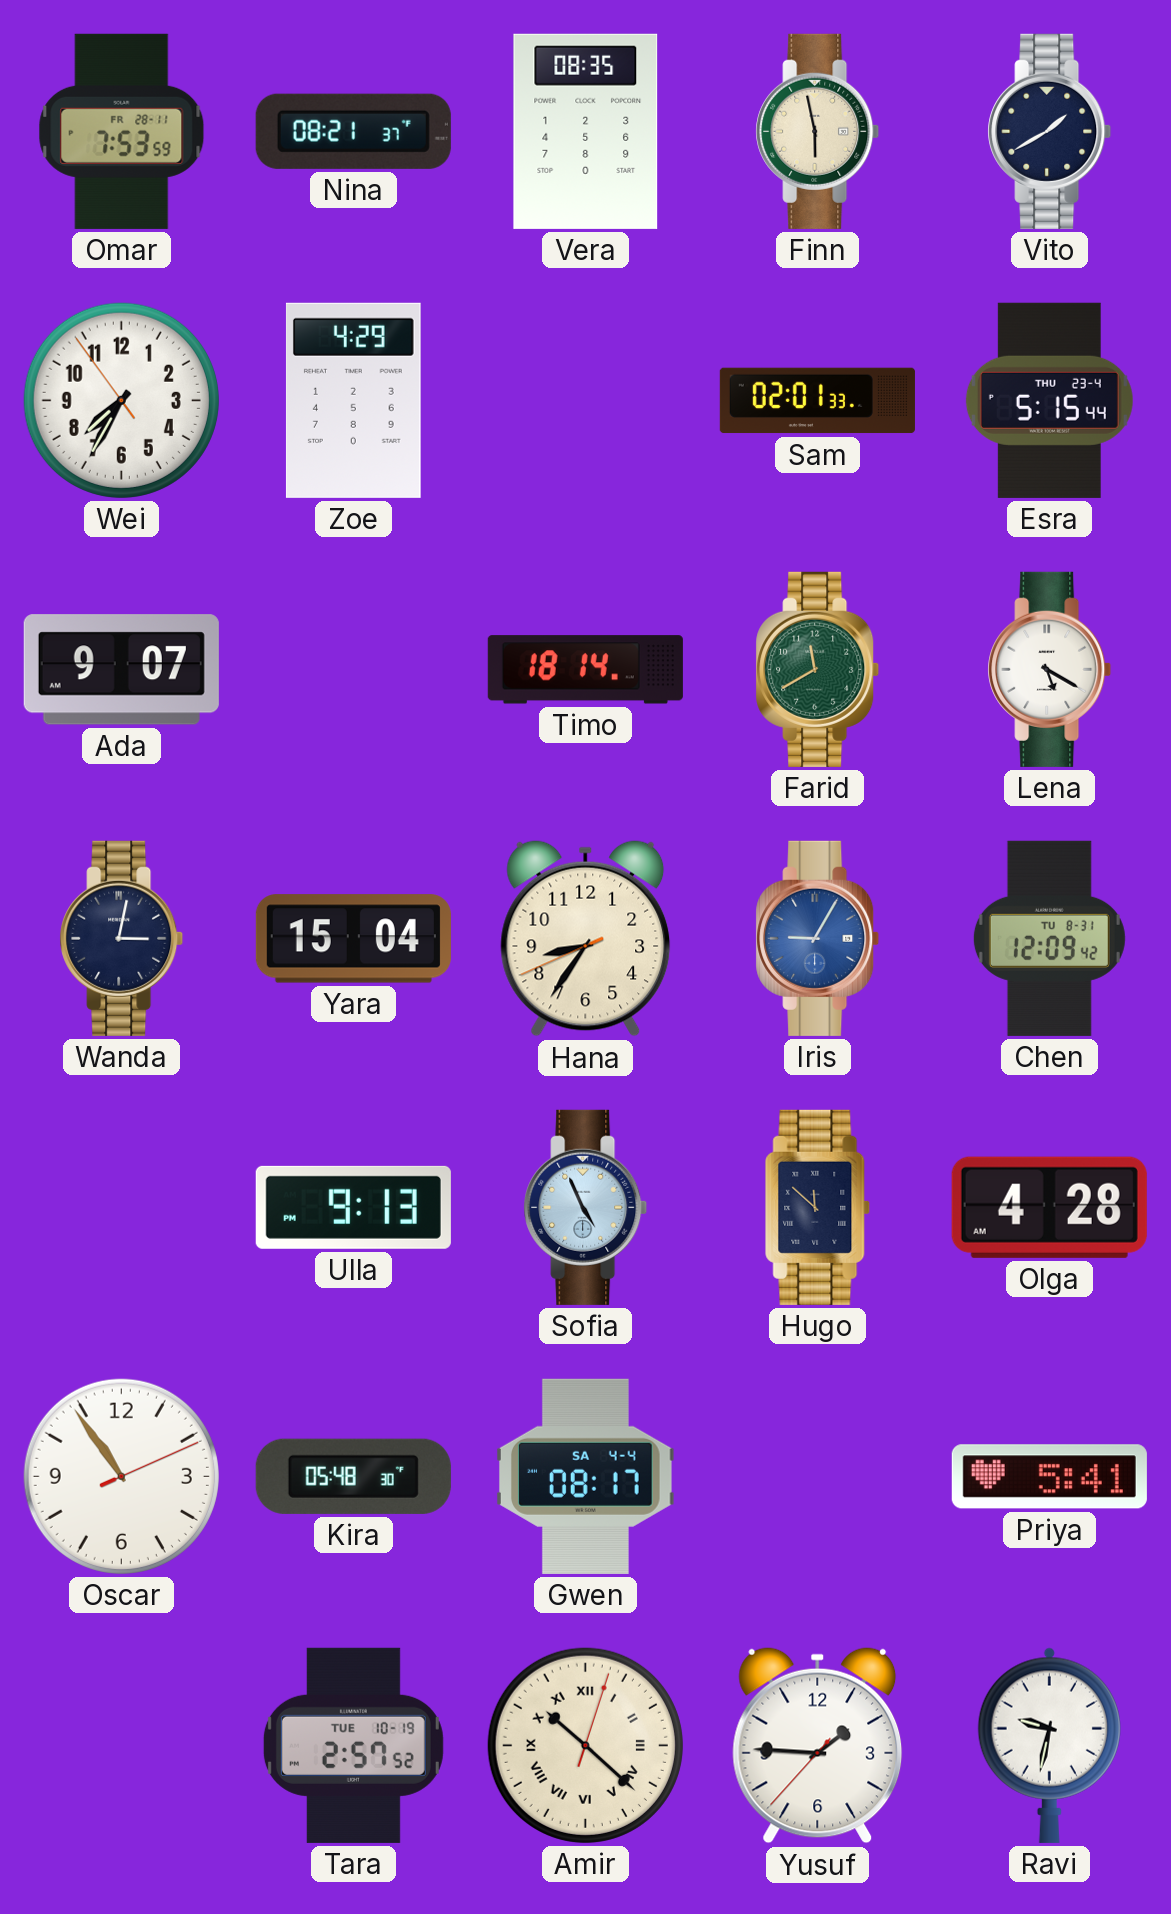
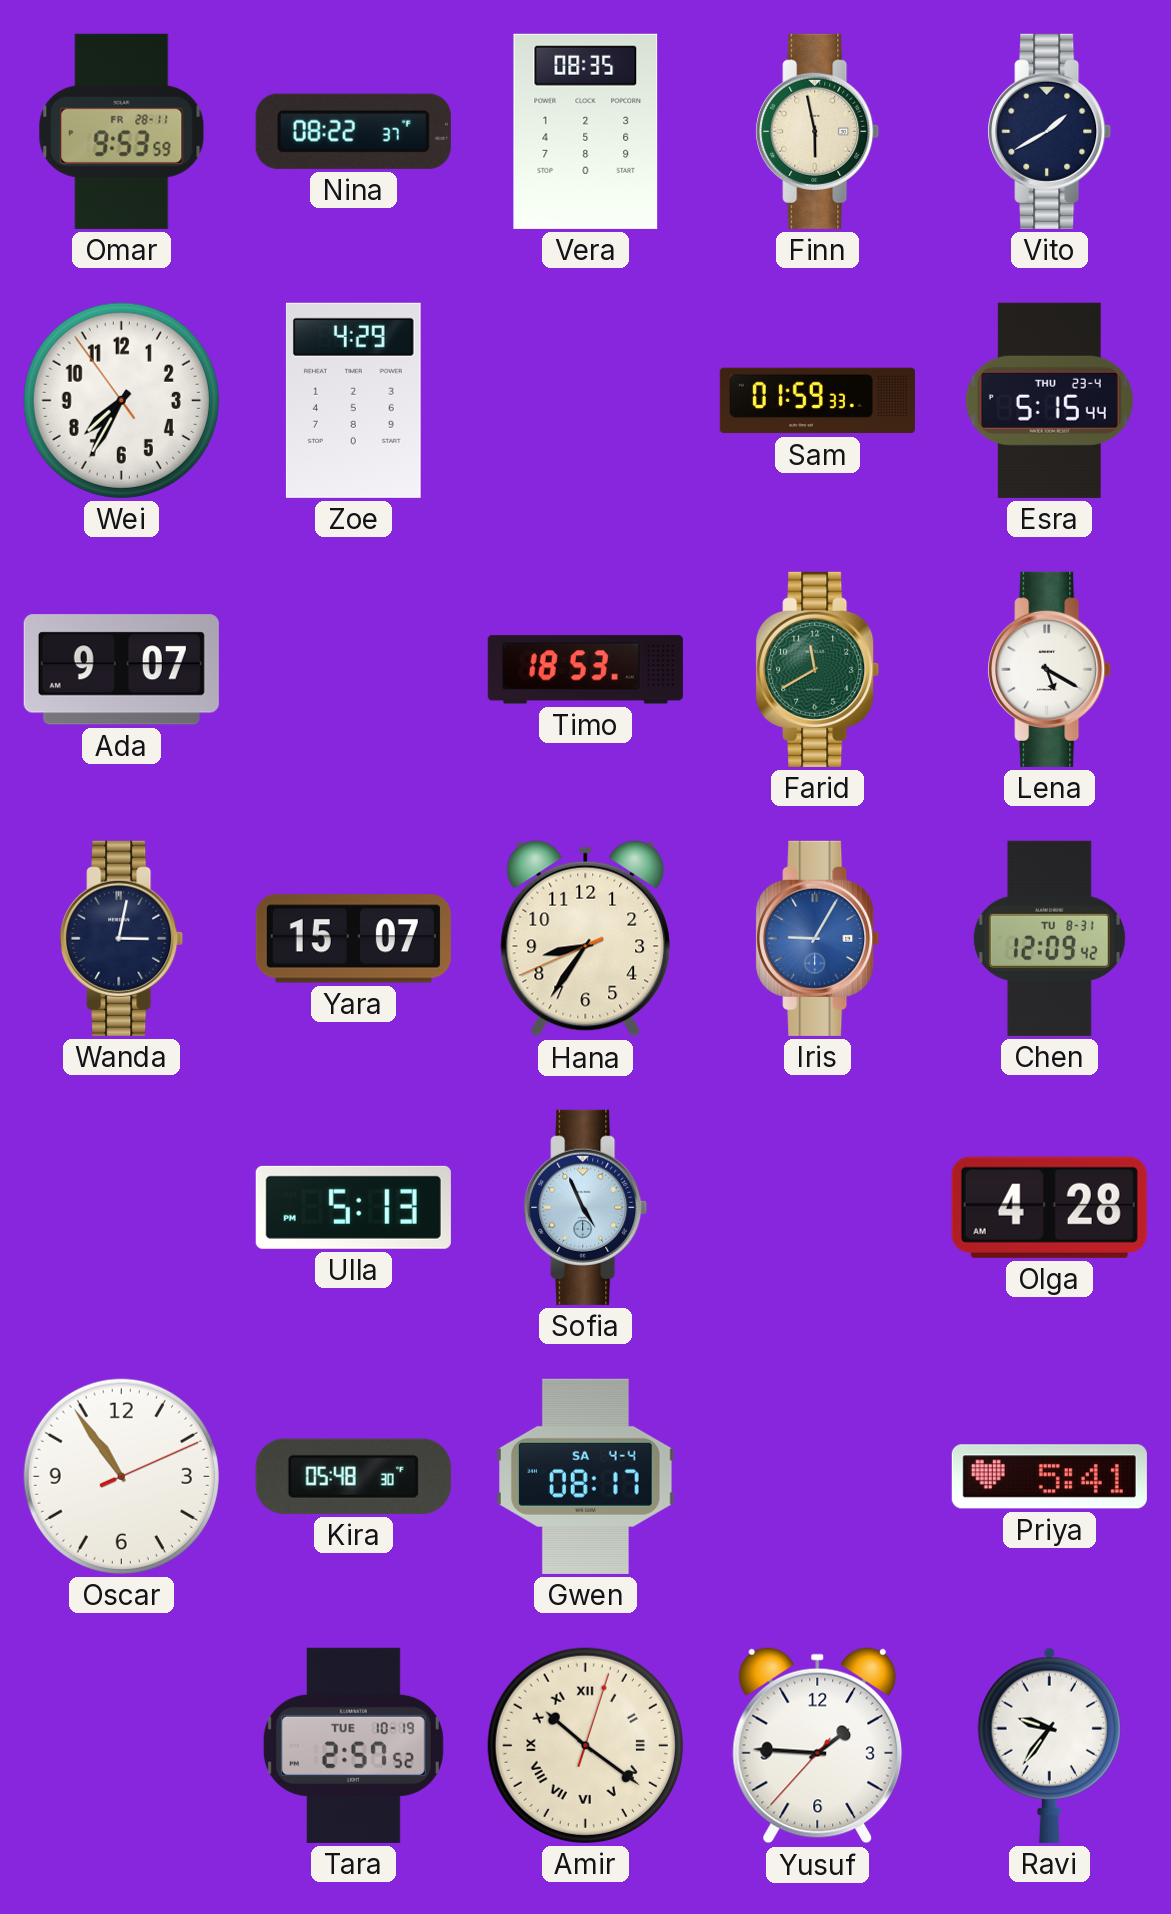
Omar: 7:53 -> 9:53
Nina: 08:21 -> 08:22
Sam: 02:01 -> 01:59
Timo: 18:14 -> 18:53
Yara: 15:04 -> 15:07
Ulla: 9:13 -> 5:13
Hugo: 11:52 -> none
Amir: 10:22 -> 10:21
Ravi: 9:32 -> 9:36
